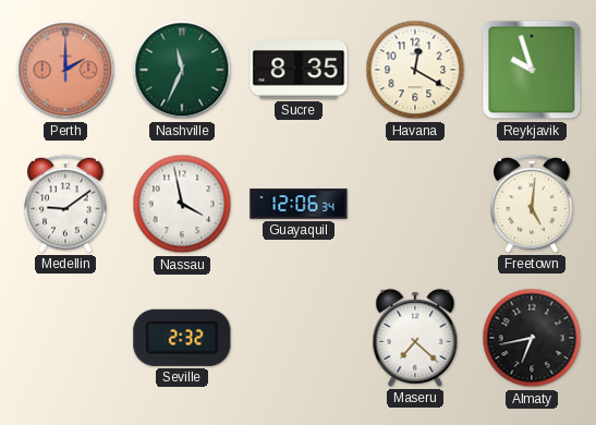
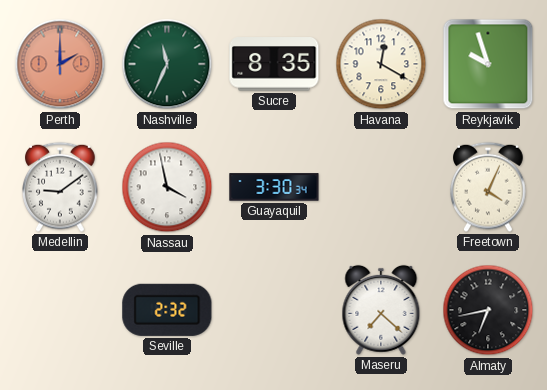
Guayaquil: 12:06 -> 3:30
Freetown: 5:01 -> 4:04
